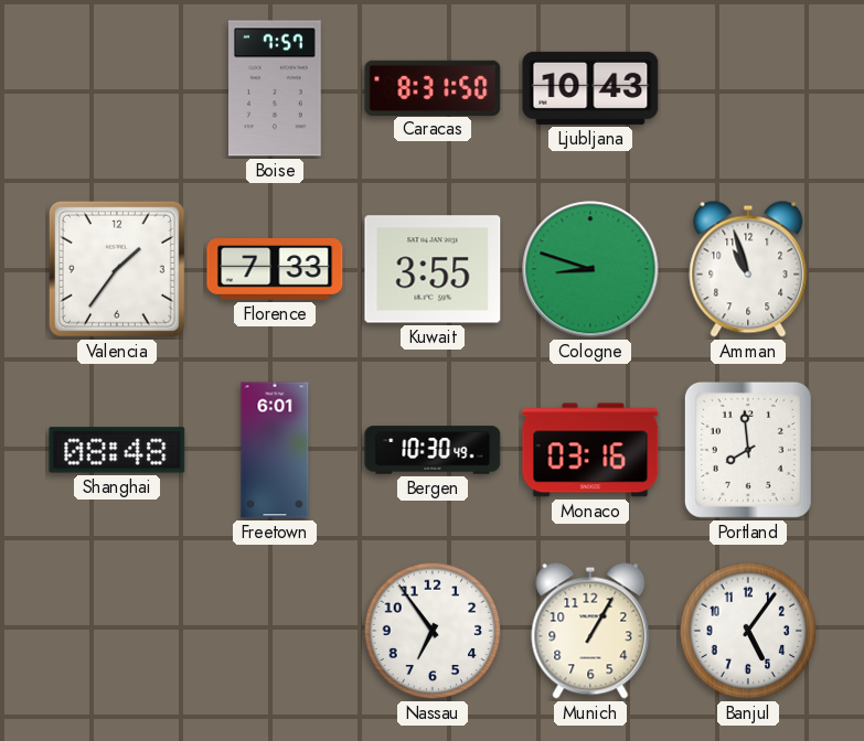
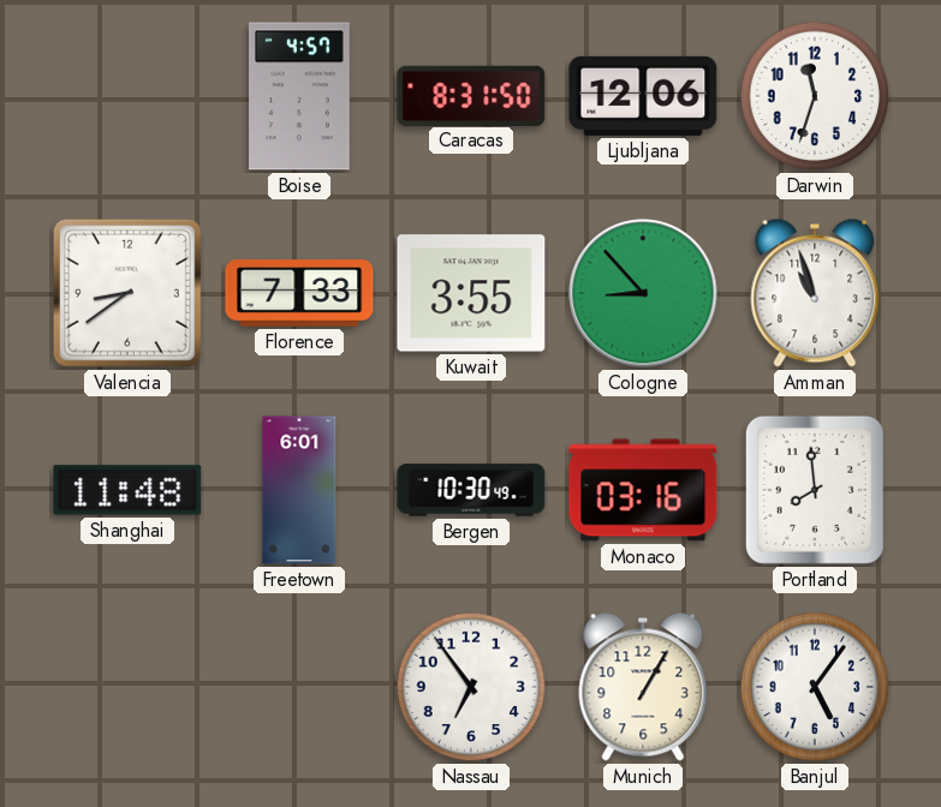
Boise: 7:57 -> 4:57
Ljubljana: 10:43 -> 12:06
Darwin: none -> 11:33
Valencia: 1:36 -> 8:39
Cologne: 8:48 -> 8:53
Shanghai: 08:48 -> 11:48
